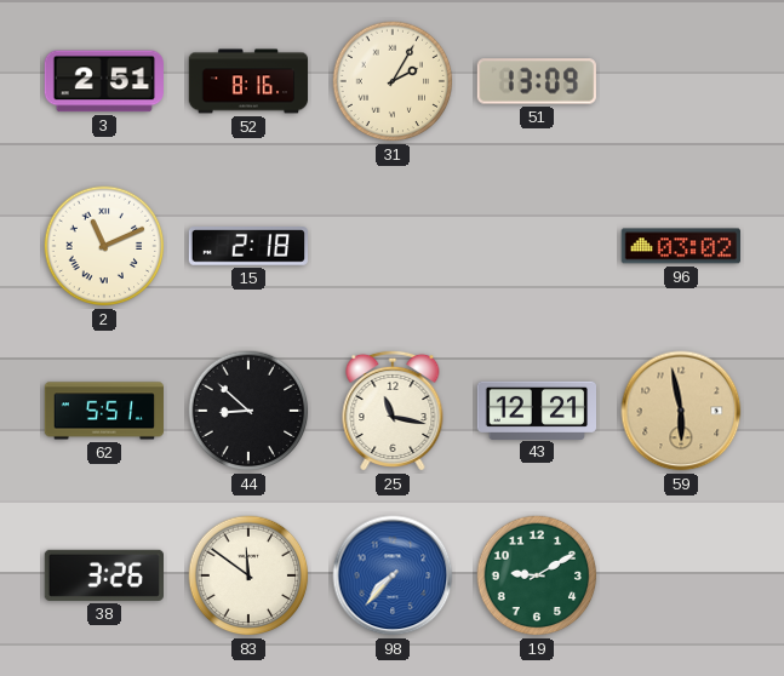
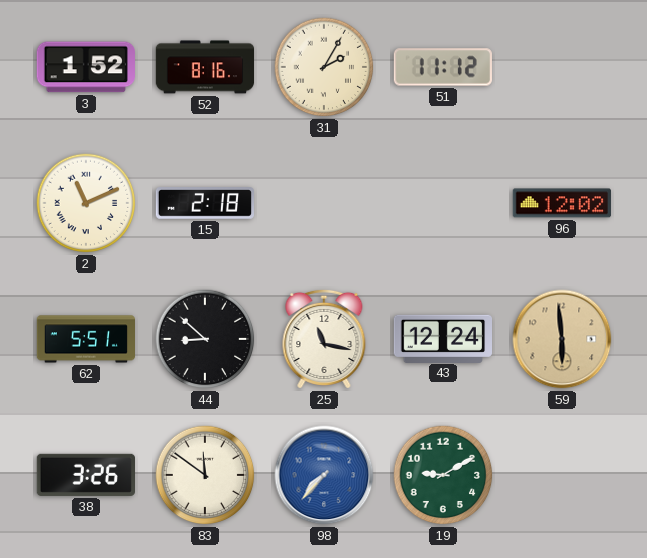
3: 2:51 -> 1:52
51: 13:09 -> 11:12
96: 03:02 -> 12:02
43: 12:21 -> 12:24
59: 5:58 -> 5:59
